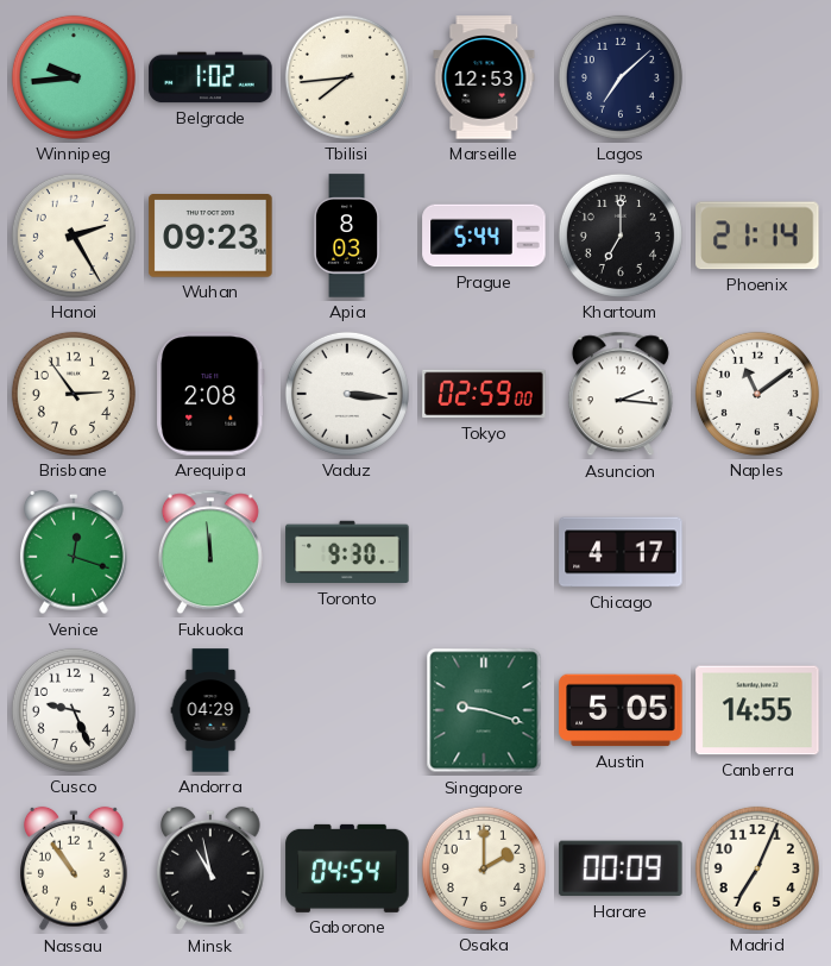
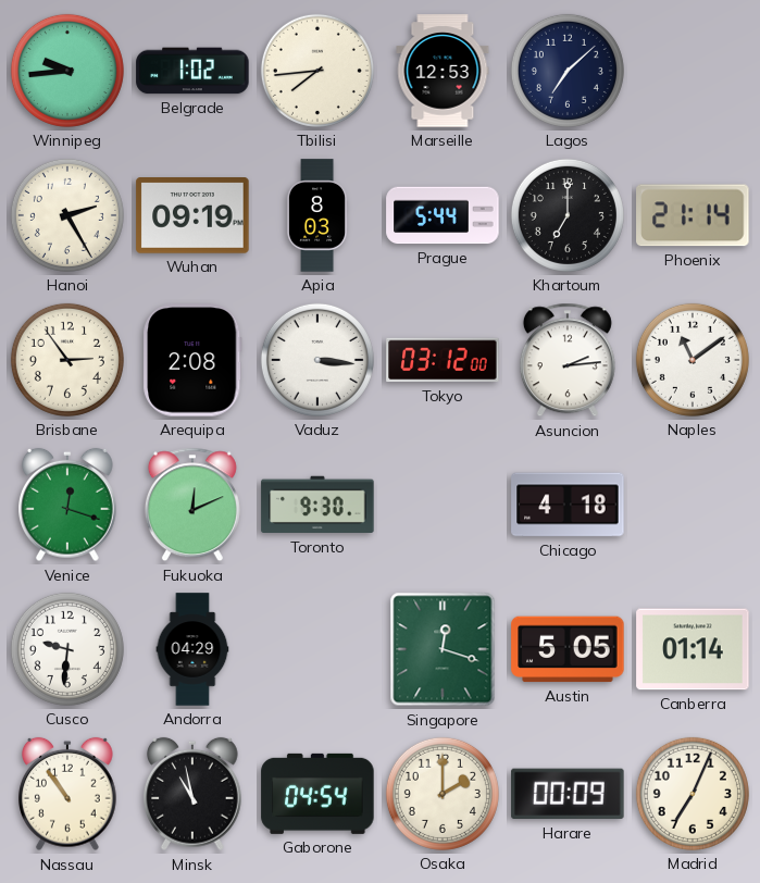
Wuhan: 09:23 -> 09:19
Tokyo: 02:59 -> 03:12
Asuncion: 2:16 -> 2:14
Fukuoka: 11:59 -> 12:11
Chicago: 4:17 -> 4:18
Cusco: 9:26 -> 9:31
Singapore: 9:18 -> 12:18
Canberra: 14:55 -> 01:14
